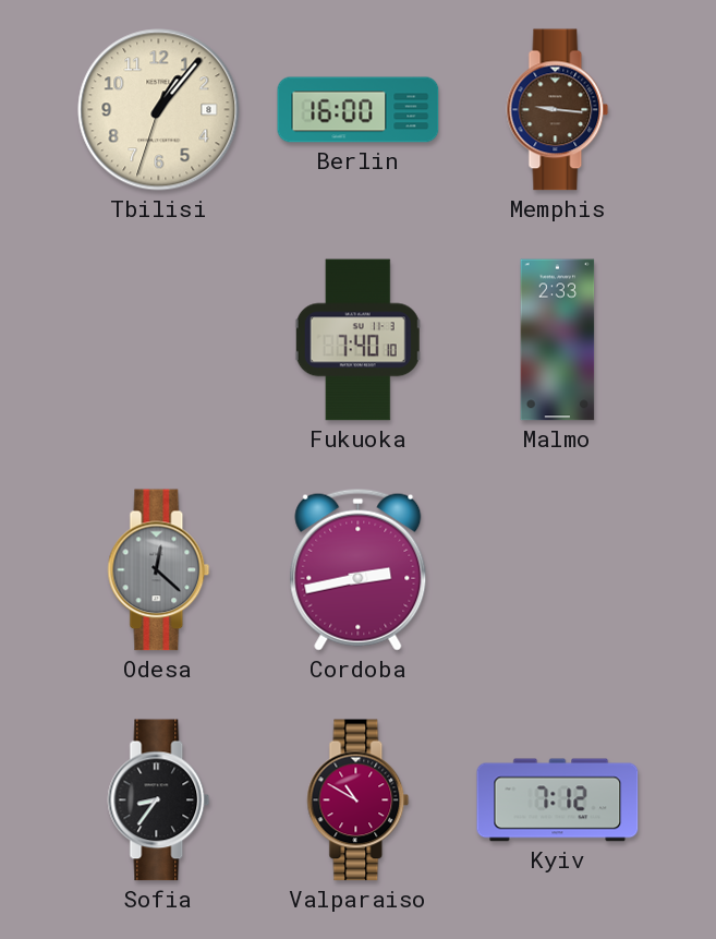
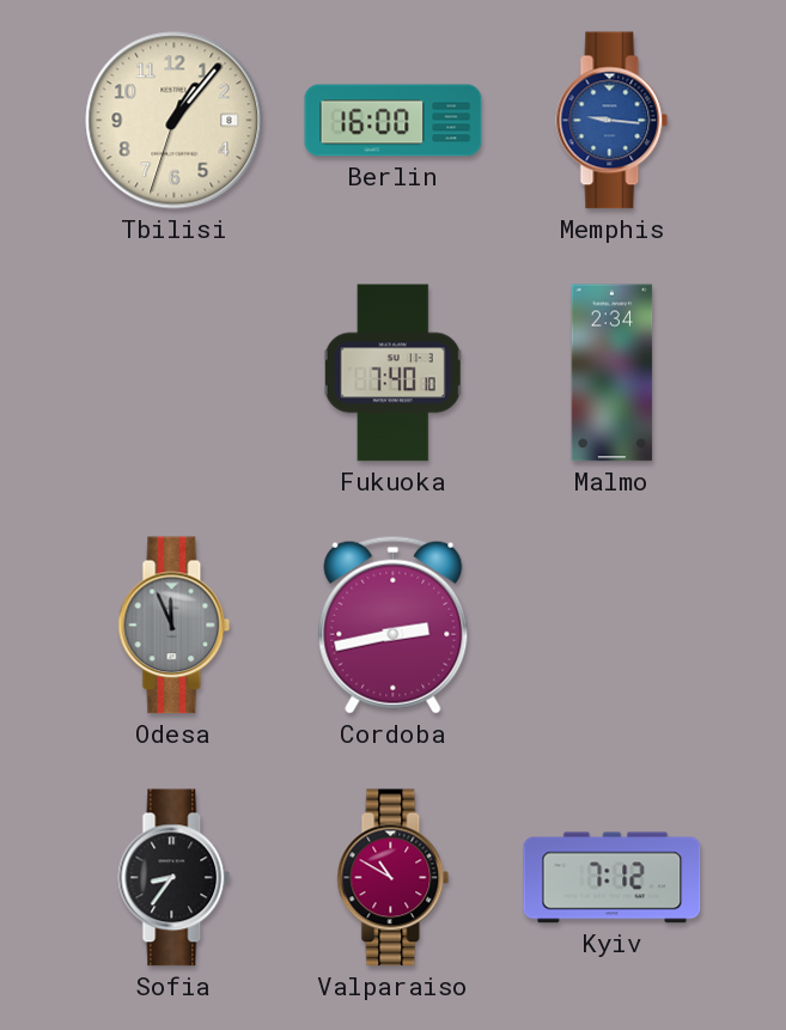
Memphis dial: brown -> blue
Malmo: 2:33 -> 2:34
Odesa: 12:22 -> 11:56
